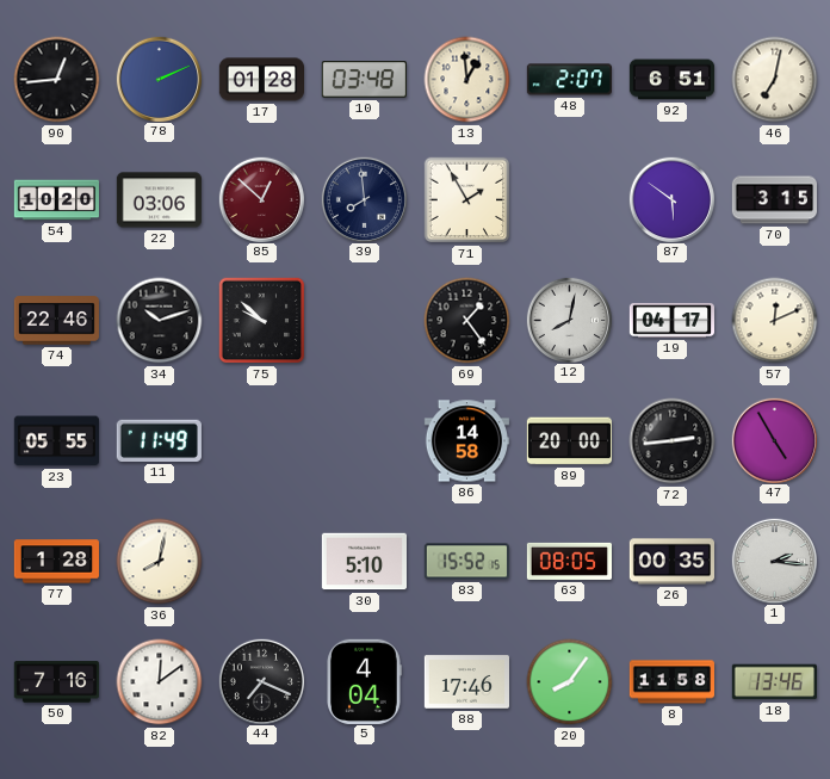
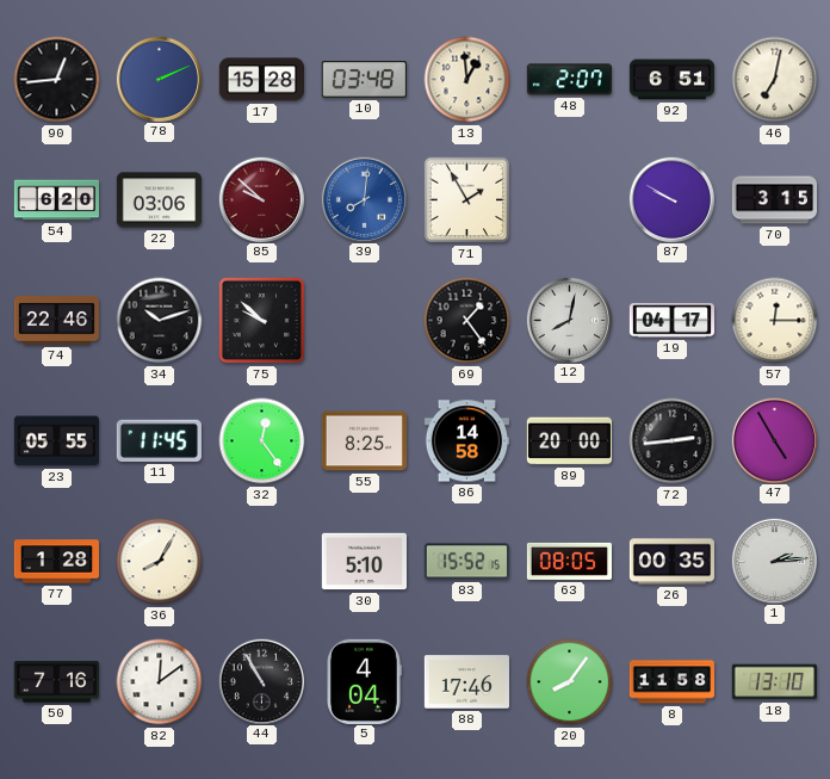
17: 01:28 -> 15:28
54: 10:20 -> 6:20
85: 12:52 -> 9:52
39: 7:59 -> 8:01
39 dial: navy -> blue
87: 5:51 -> 9:50
57: 12:11 -> 12:15
11: 11:49 -> 11:45
32: none -> 12:24
55: none -> 8:25
36: 8:02 -> 8:05
1: 2:16 -> 2:14
44: 7:19 -> 10:55
18: 13:46 -> 13:10
